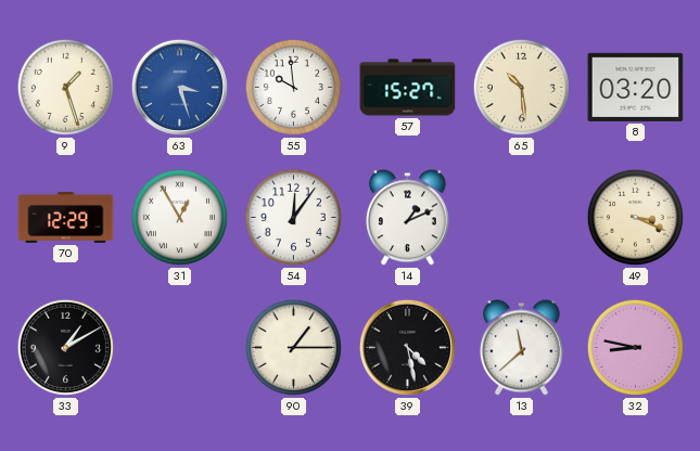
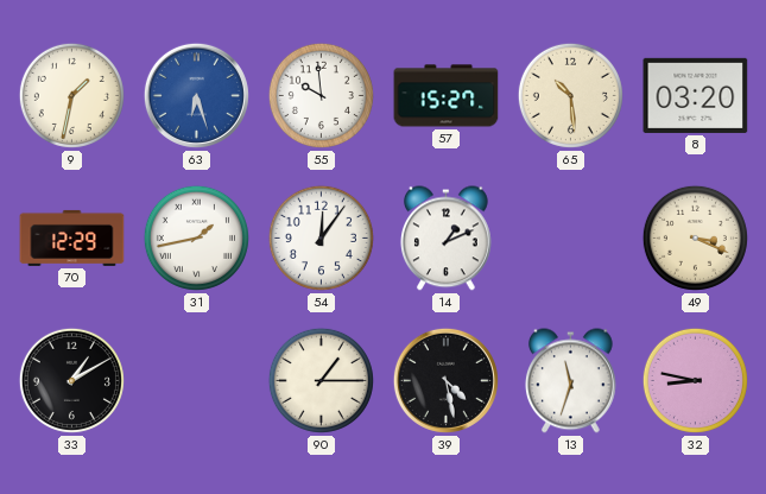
9: 1:27 -> 1:32
63: 3:27 -> 6:27
31: 12:55 -> 1:43
13: 11:38 -> 11:33
